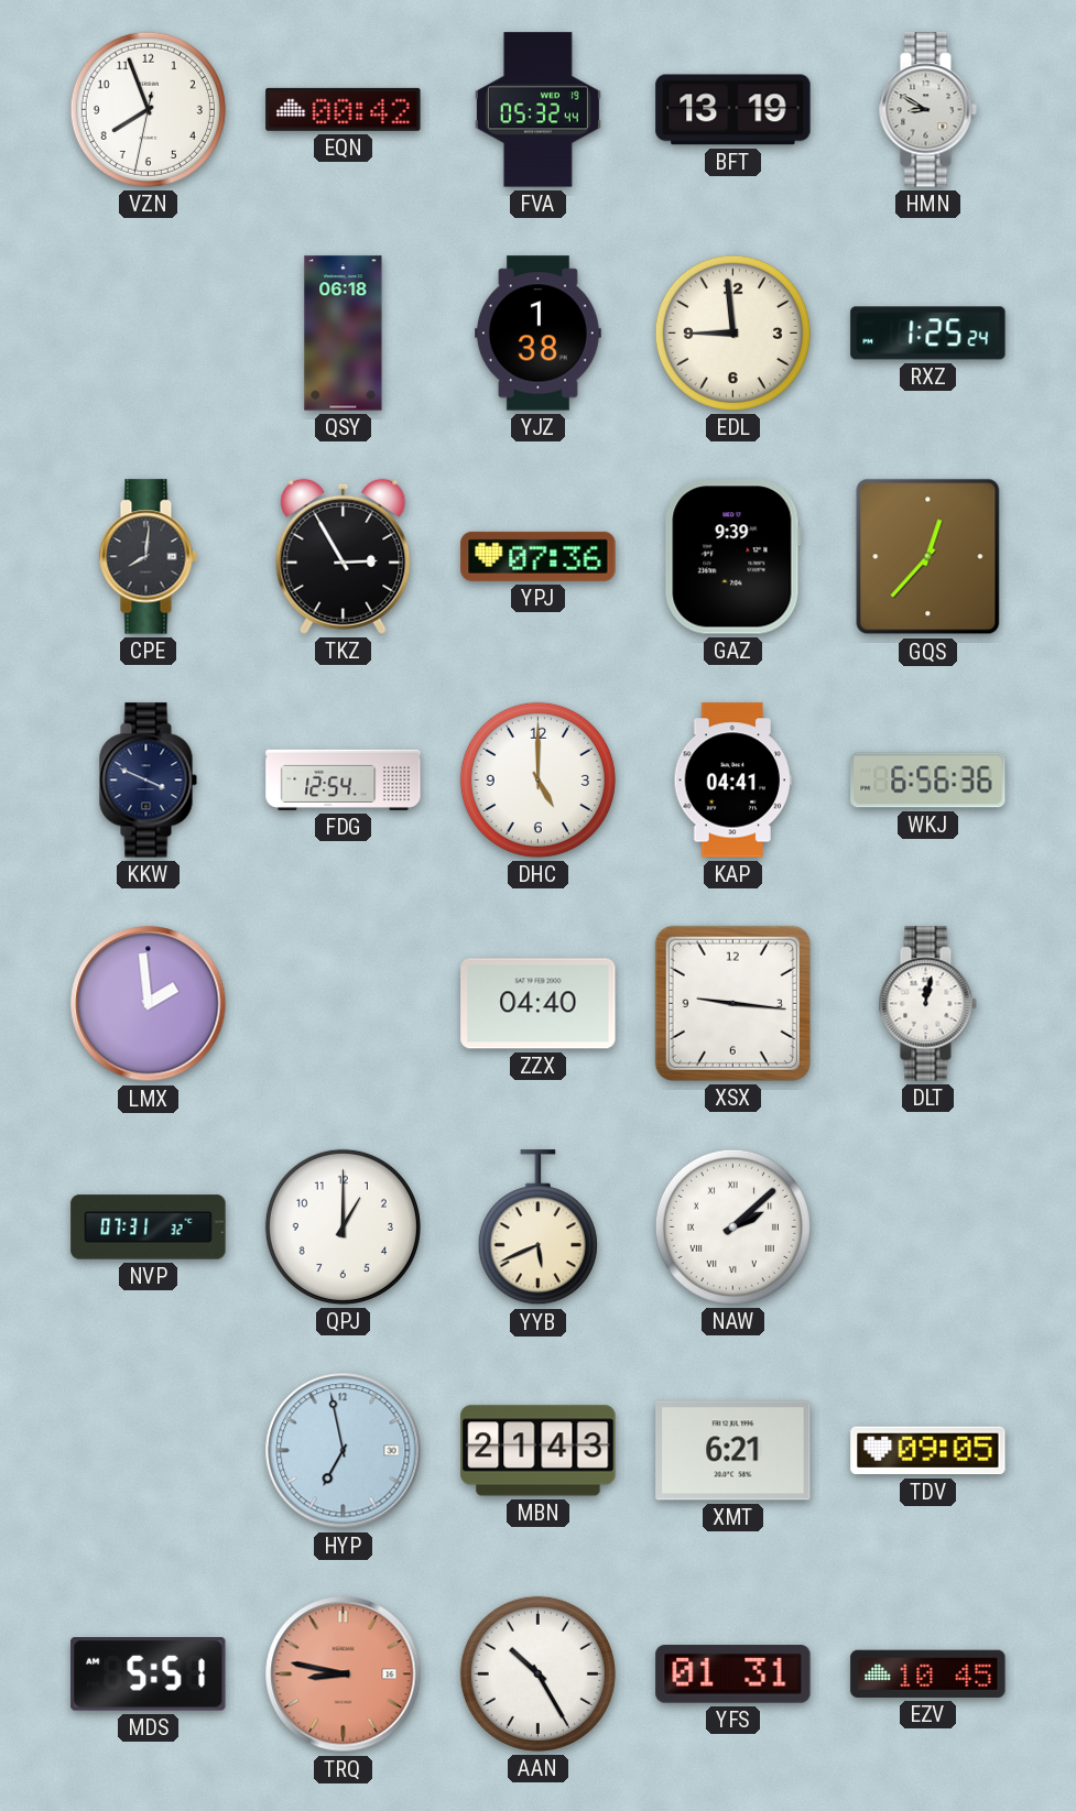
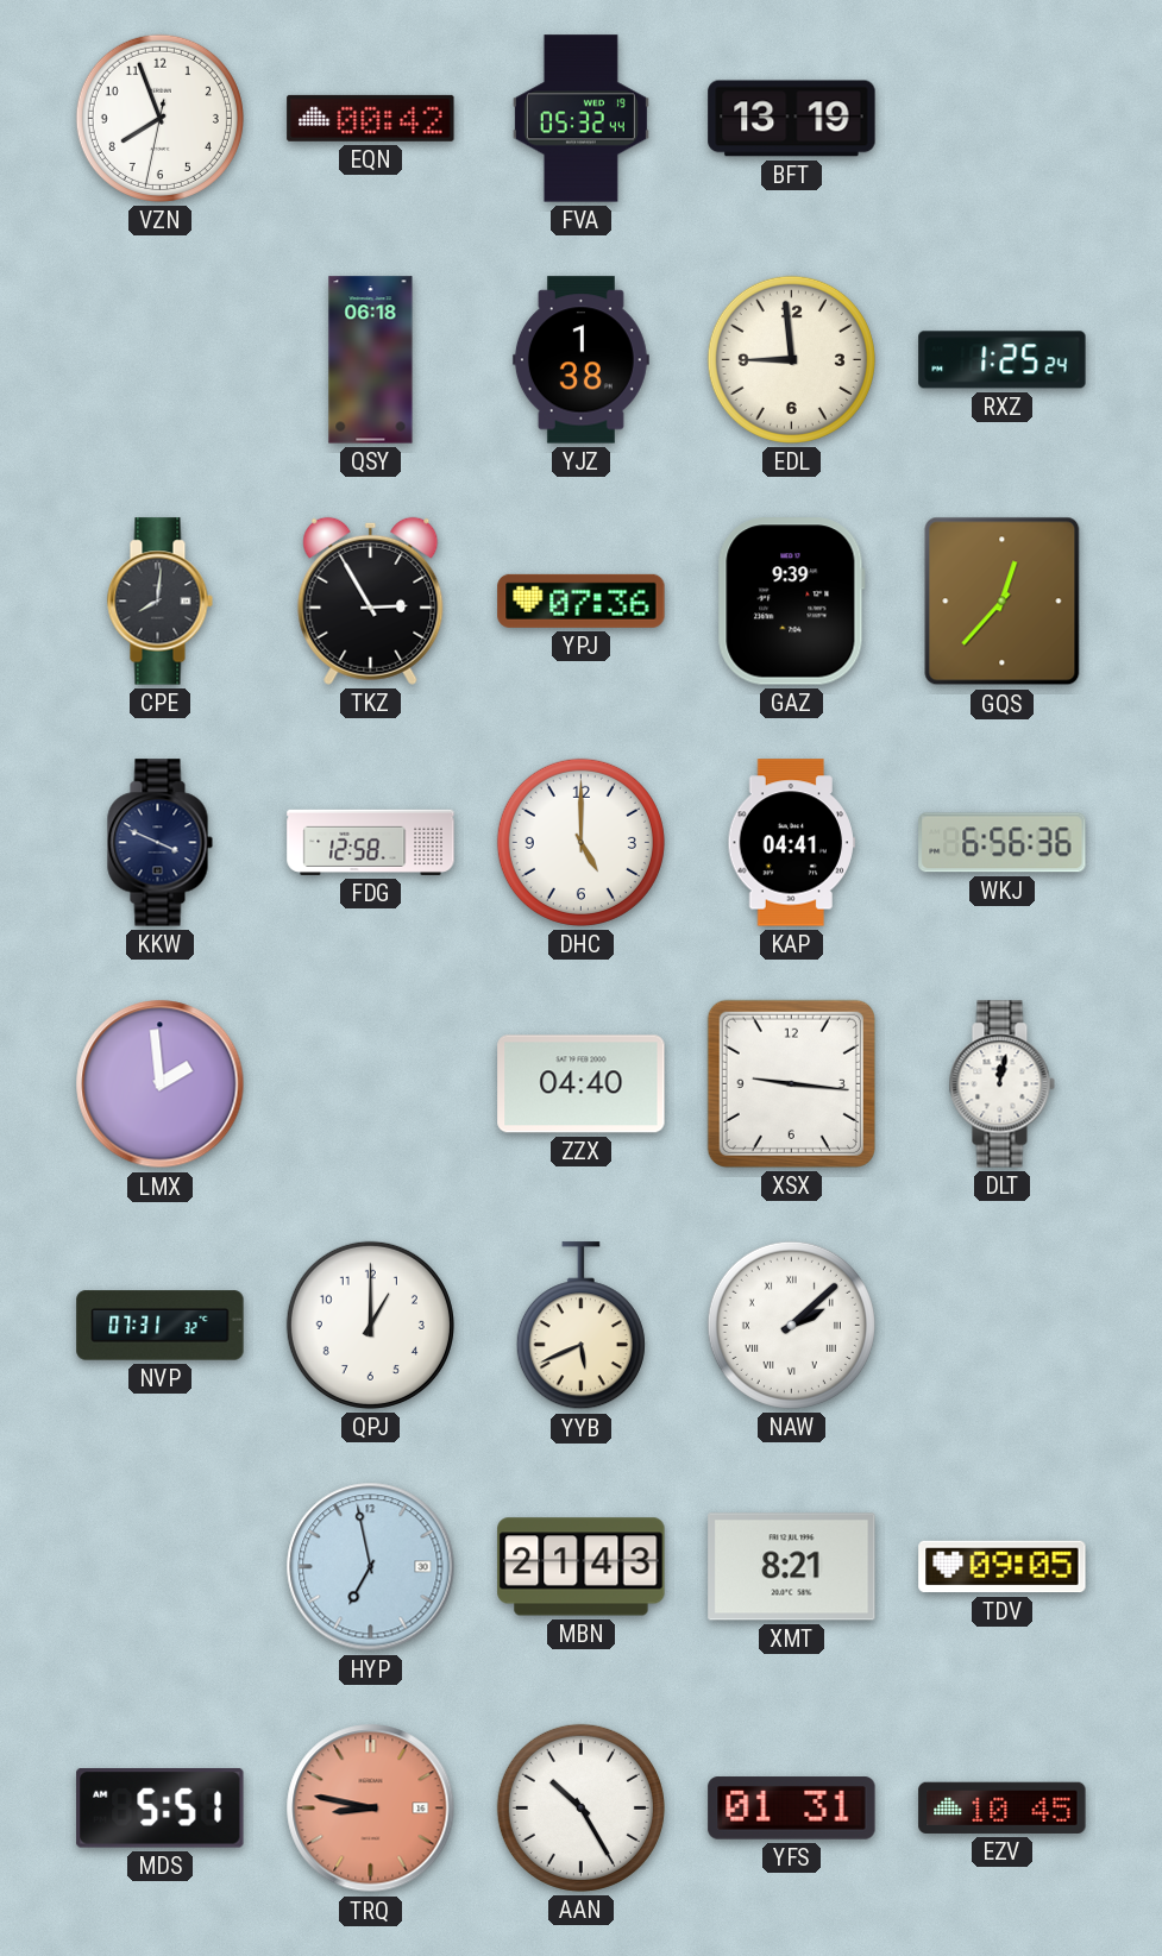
HMN: 8:50 -> none
FDG: 12:54 -> 12:58
XMT: 6:21 -> 8:21
